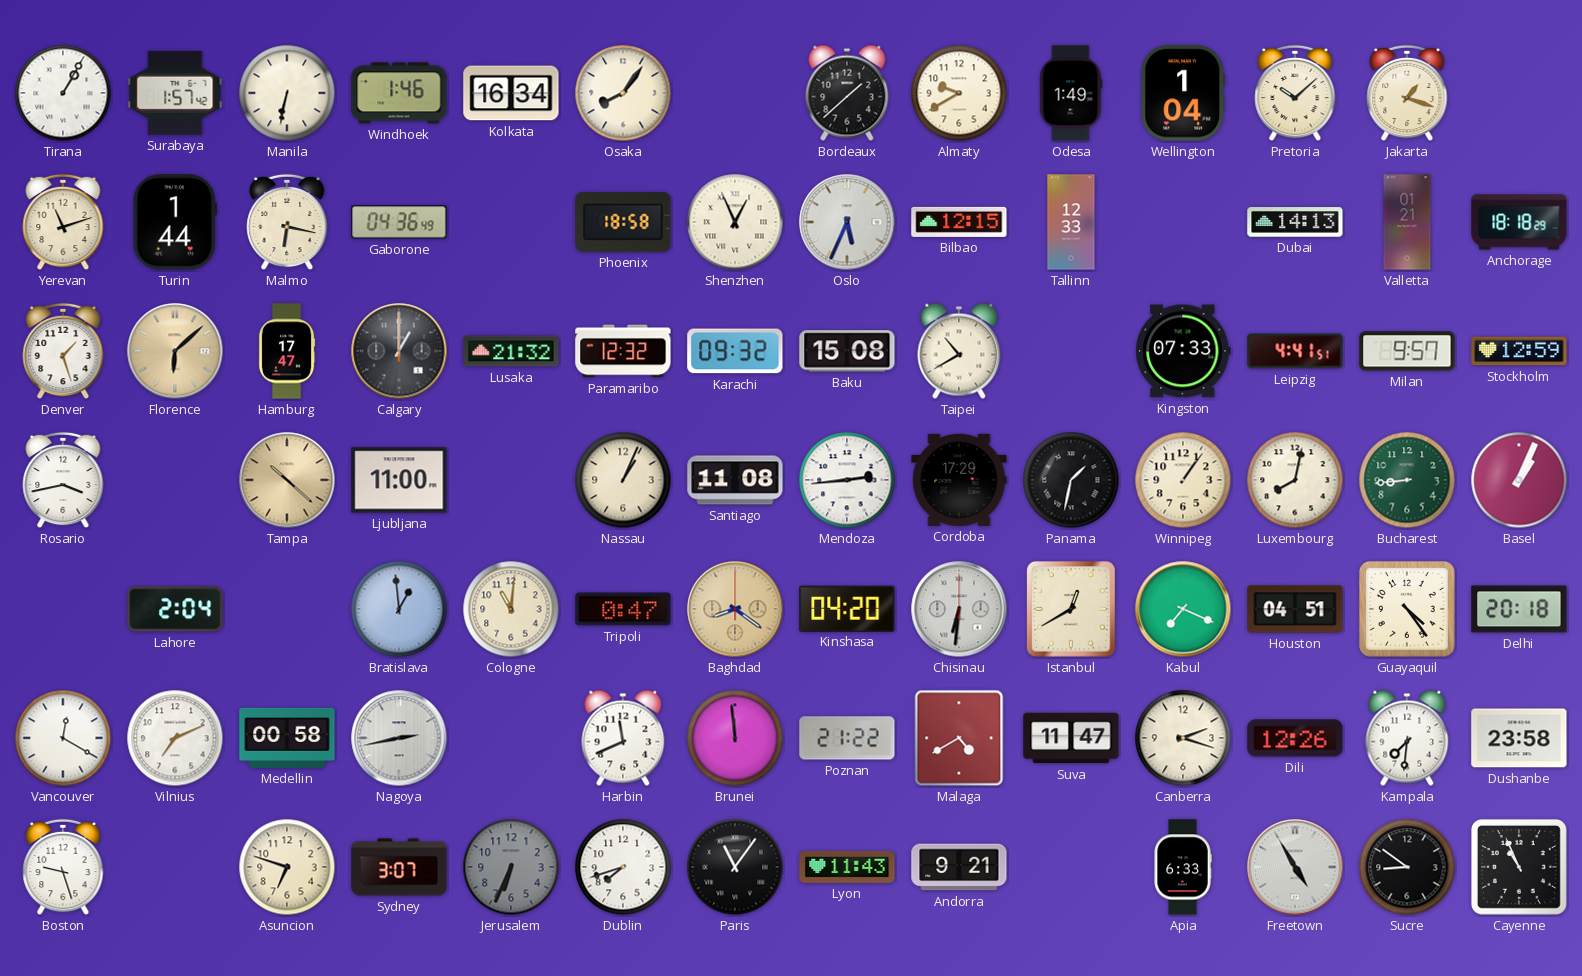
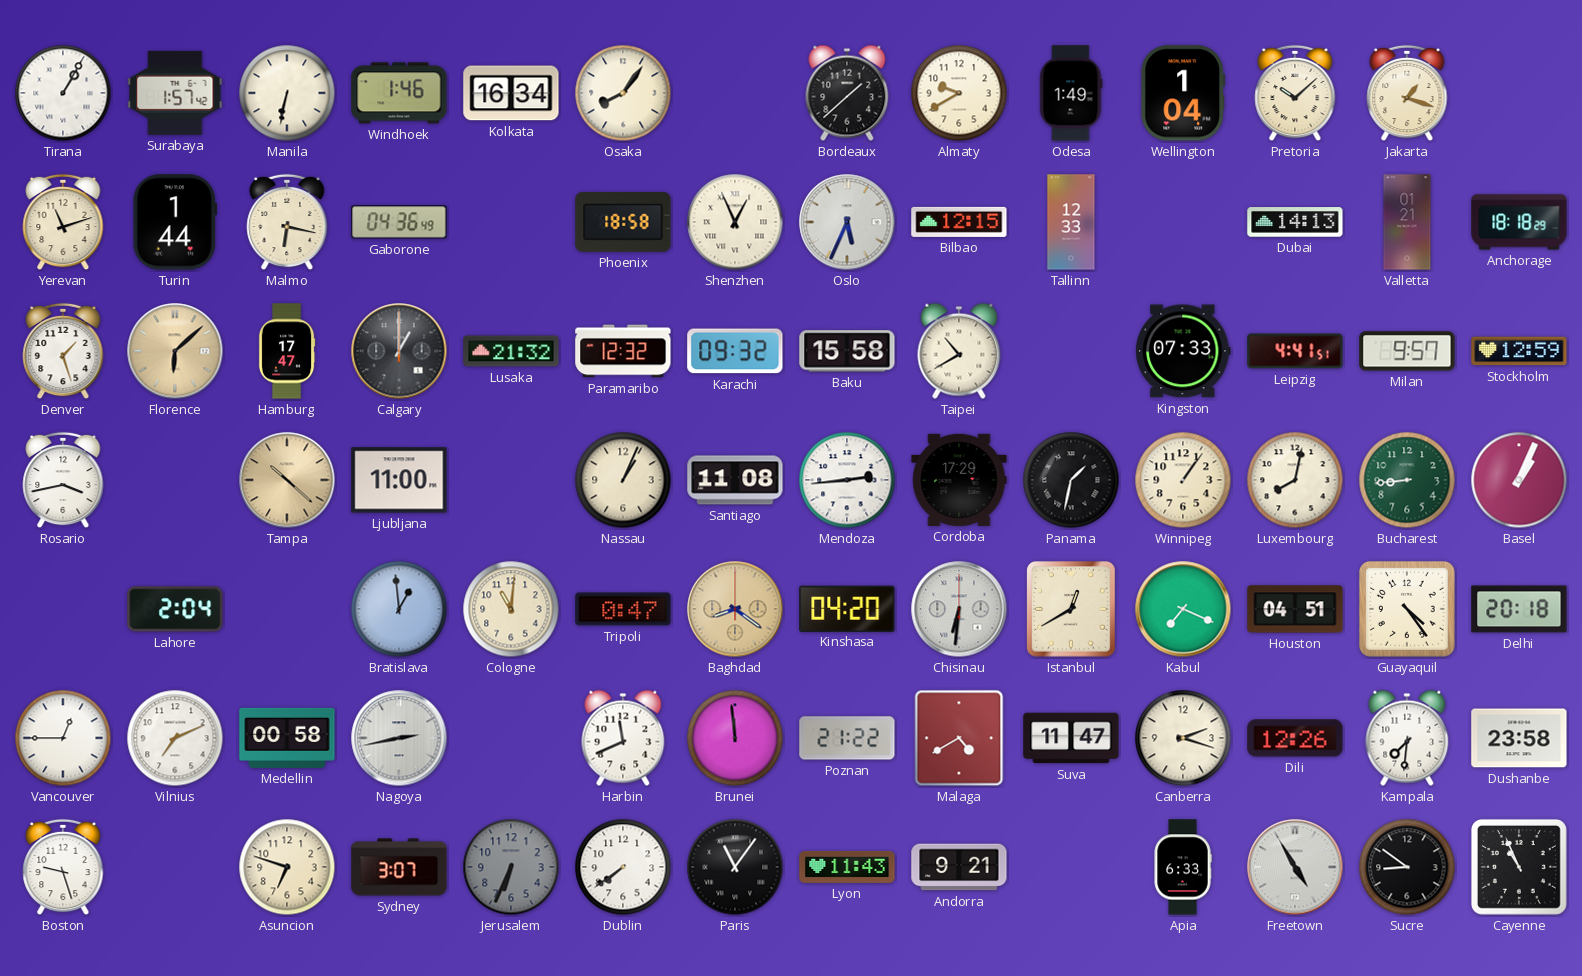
Baku: 15:08 -> 15:58
Vancouver: 12:20 -> 12:45
Dublin: 7:42 -> 7:39
